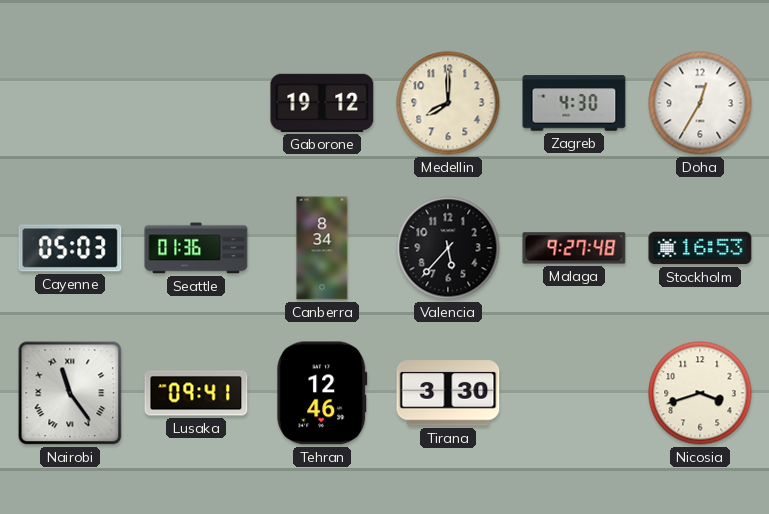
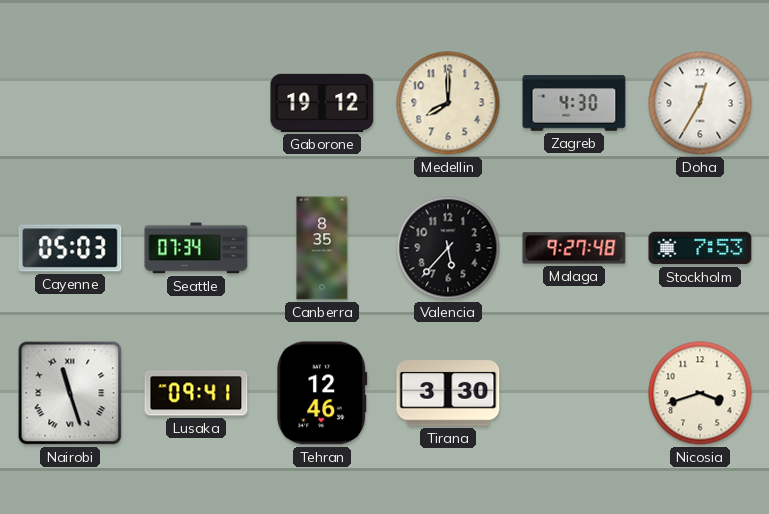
Seattle: 01:36 -> 07:34
Canberra: 8:34 -> 8:35
Stockholm: 16:53 -> 7:53
Nairobi: 11:24 -> 11:27
